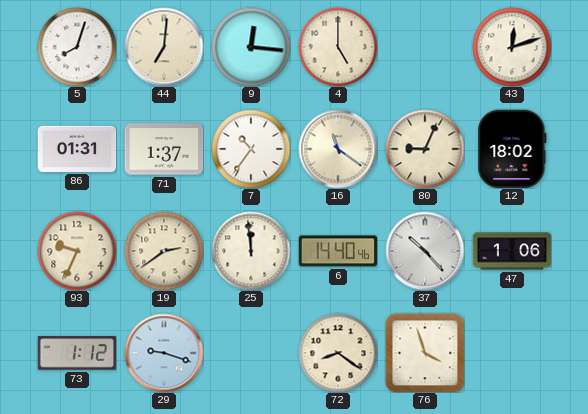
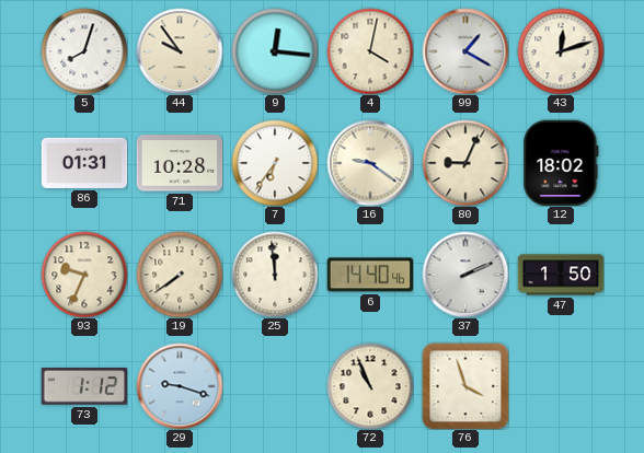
44: 7:01 -> 9:54
4: 5:00 -> 4:02
99: none -> 1:20
71: 1:37 -> 10:28
7: 10:36 -> 6:36
16: 11:21 -> 9:21
19: 2:39 -> 7:39
37: 10:23 -> 2:11
47: 1:06 -> 1:50
72: 8:21 -> 10:56
